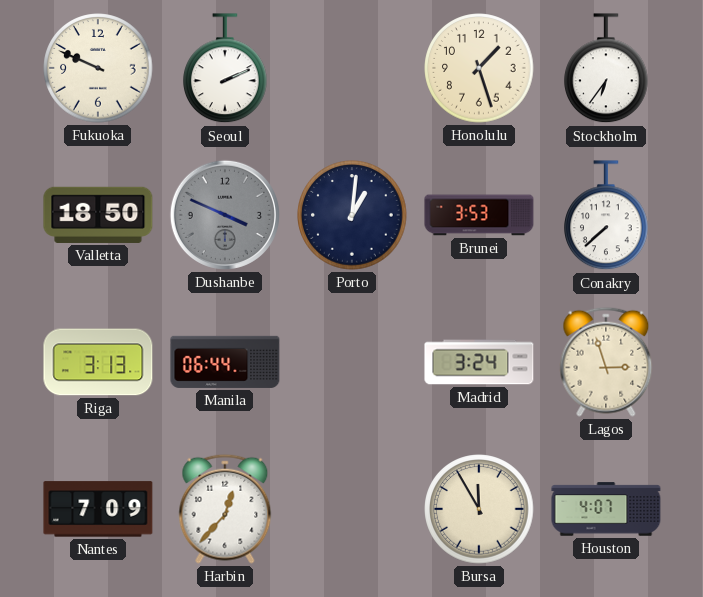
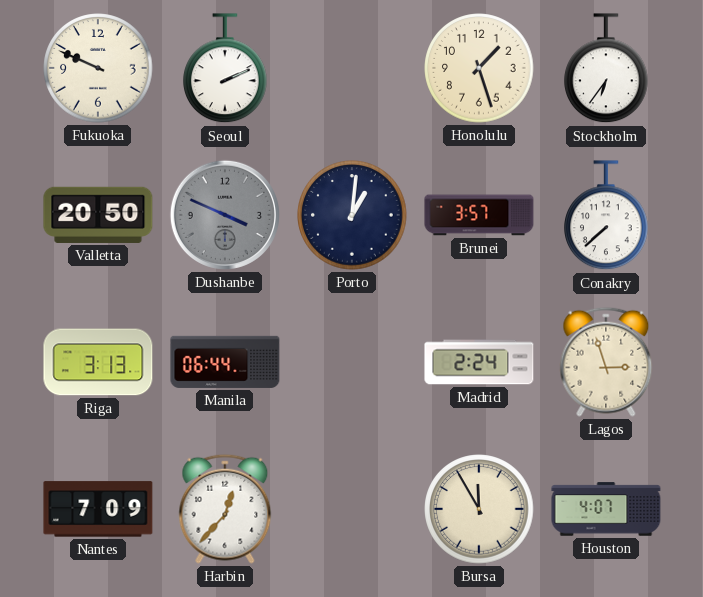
Valletta: 18:50 -> 20:50
Brunei: 3:53 -> 3:57
Madrid: 3:24 -> 2:24
